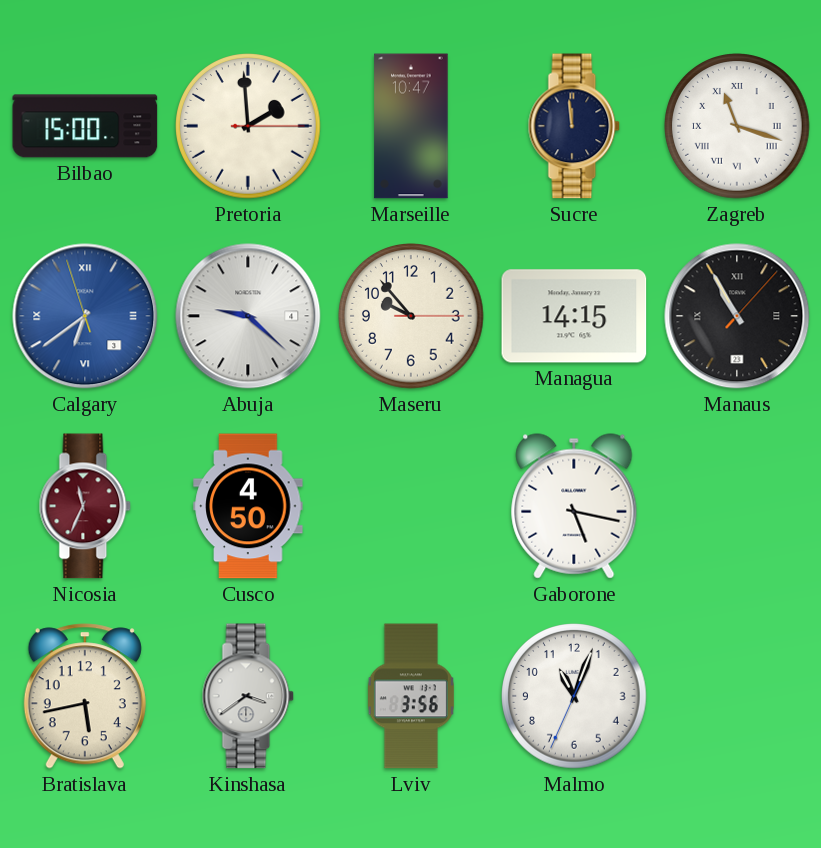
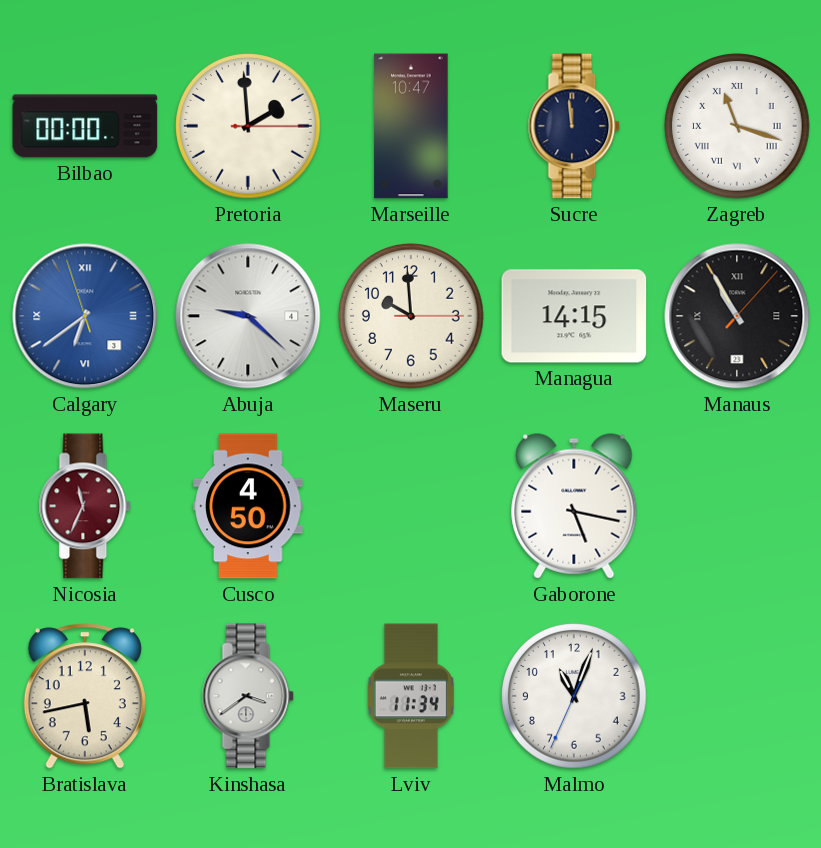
Bilbao: 15:00 -> 00:00
Maseru: 9:53 -> 9:59
Lviv: 3:56 -> 11:34
